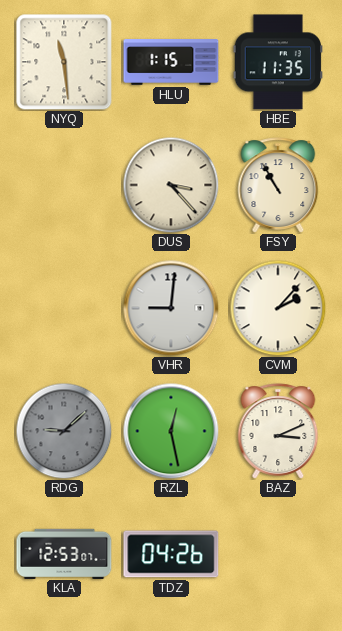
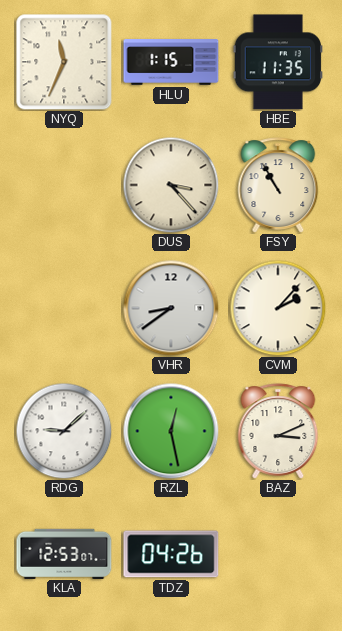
NYQ: 11:29 -> 11:34
VHR: 9:01 -> 8:39
RDG dial: grey -> white
